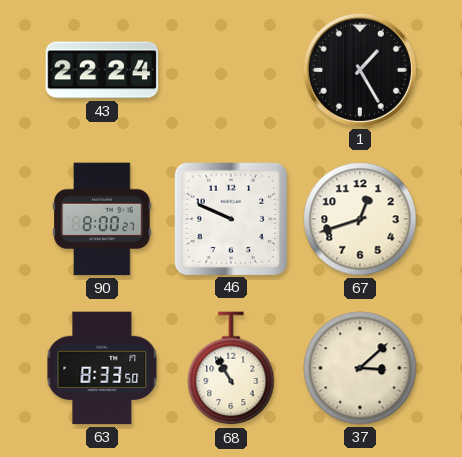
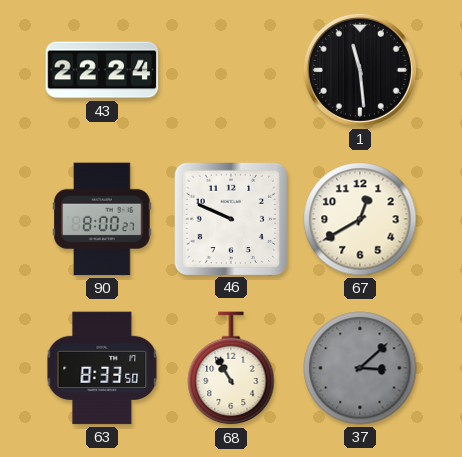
1: 1:25 -> 11:29
67: 12:42 -> 12:40
37 dial: cream -> grey
